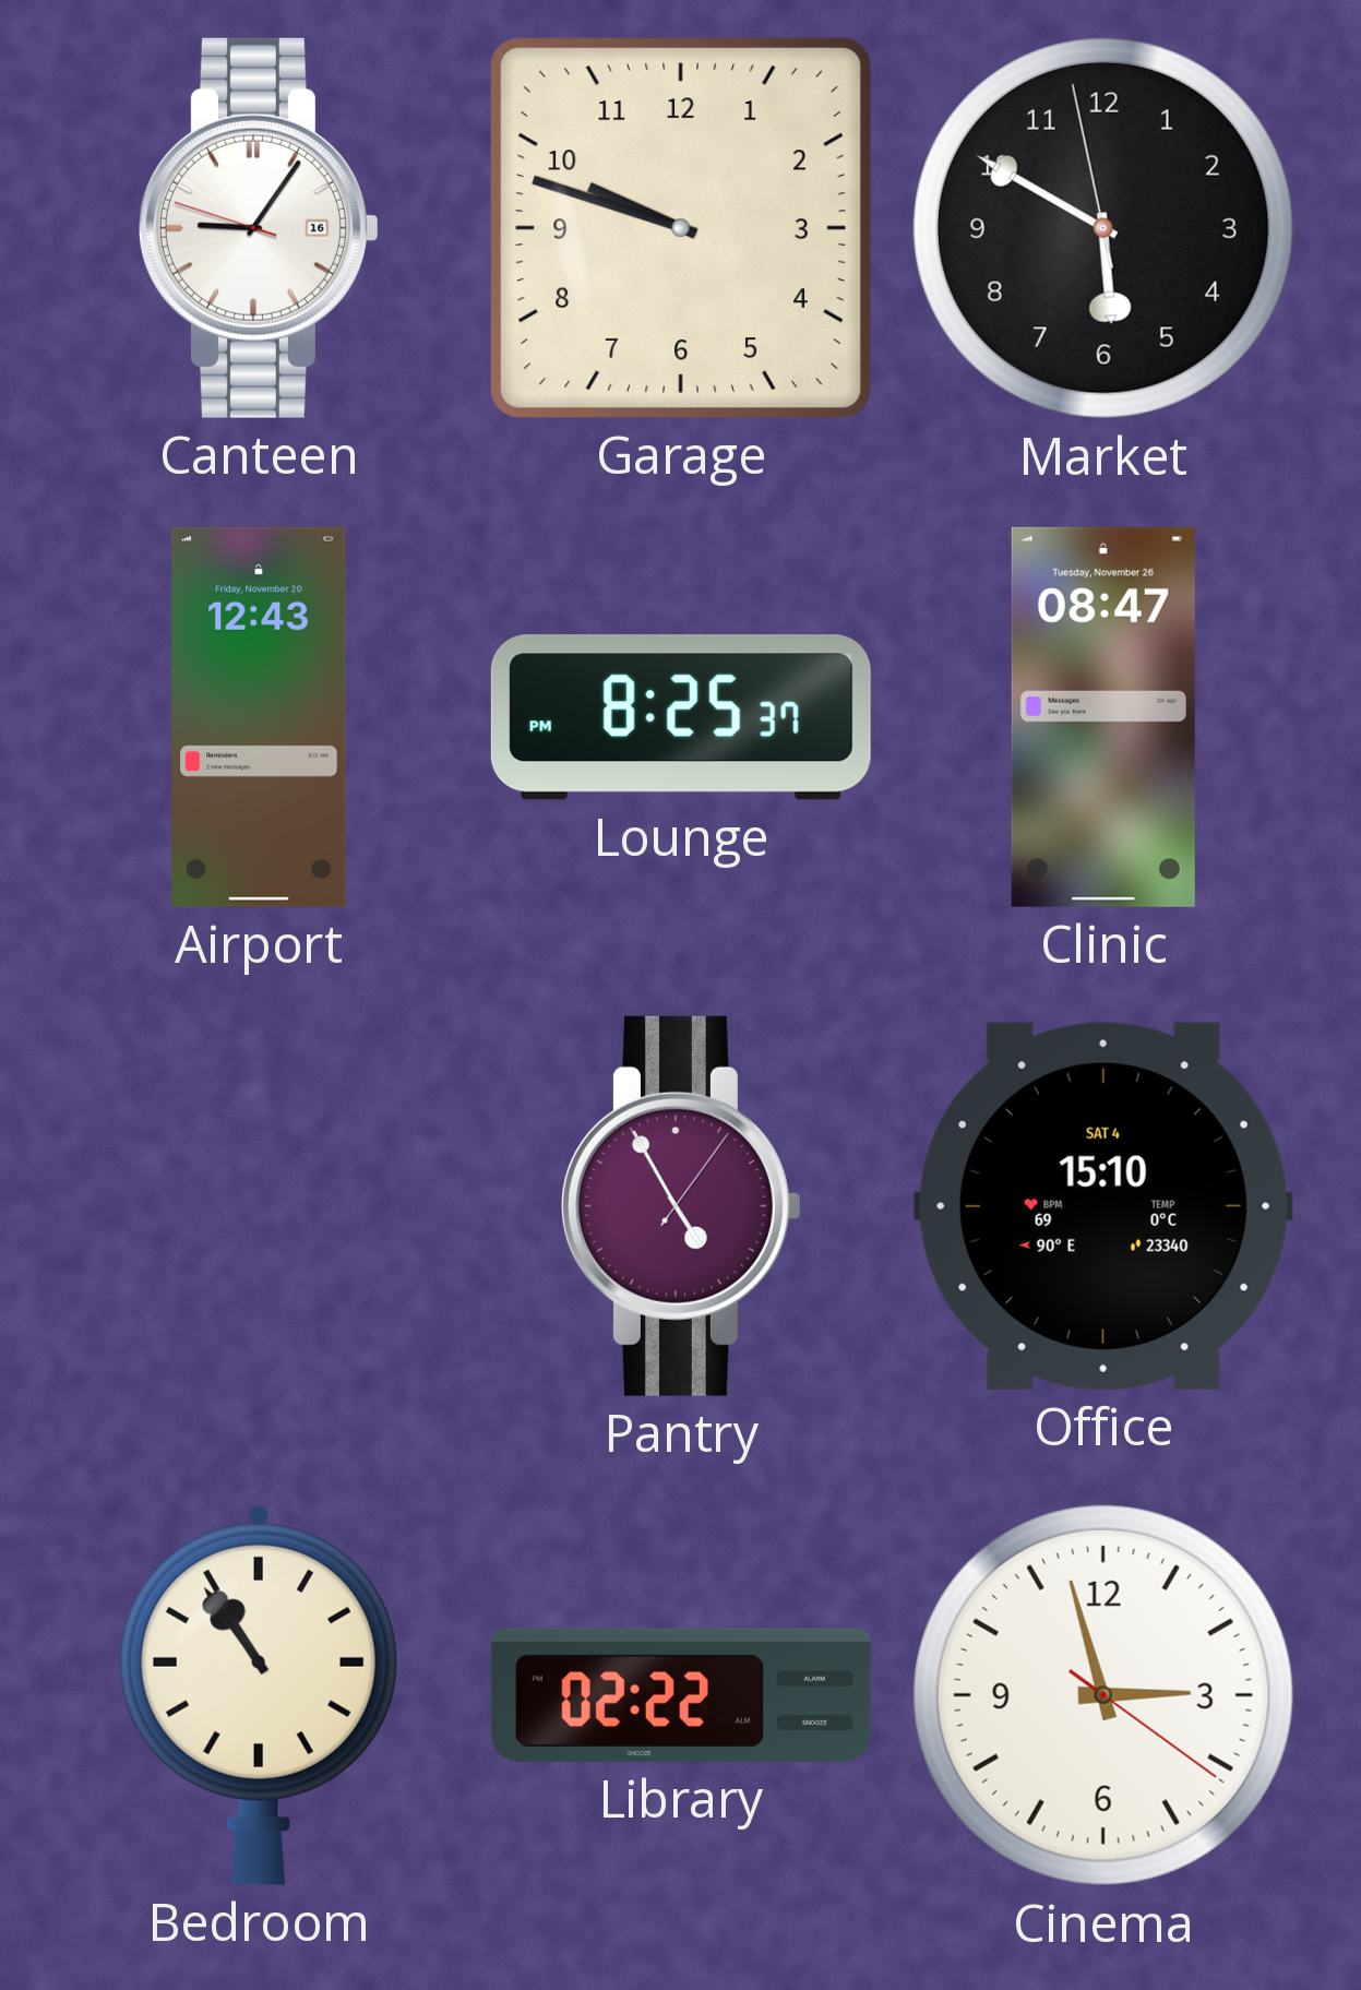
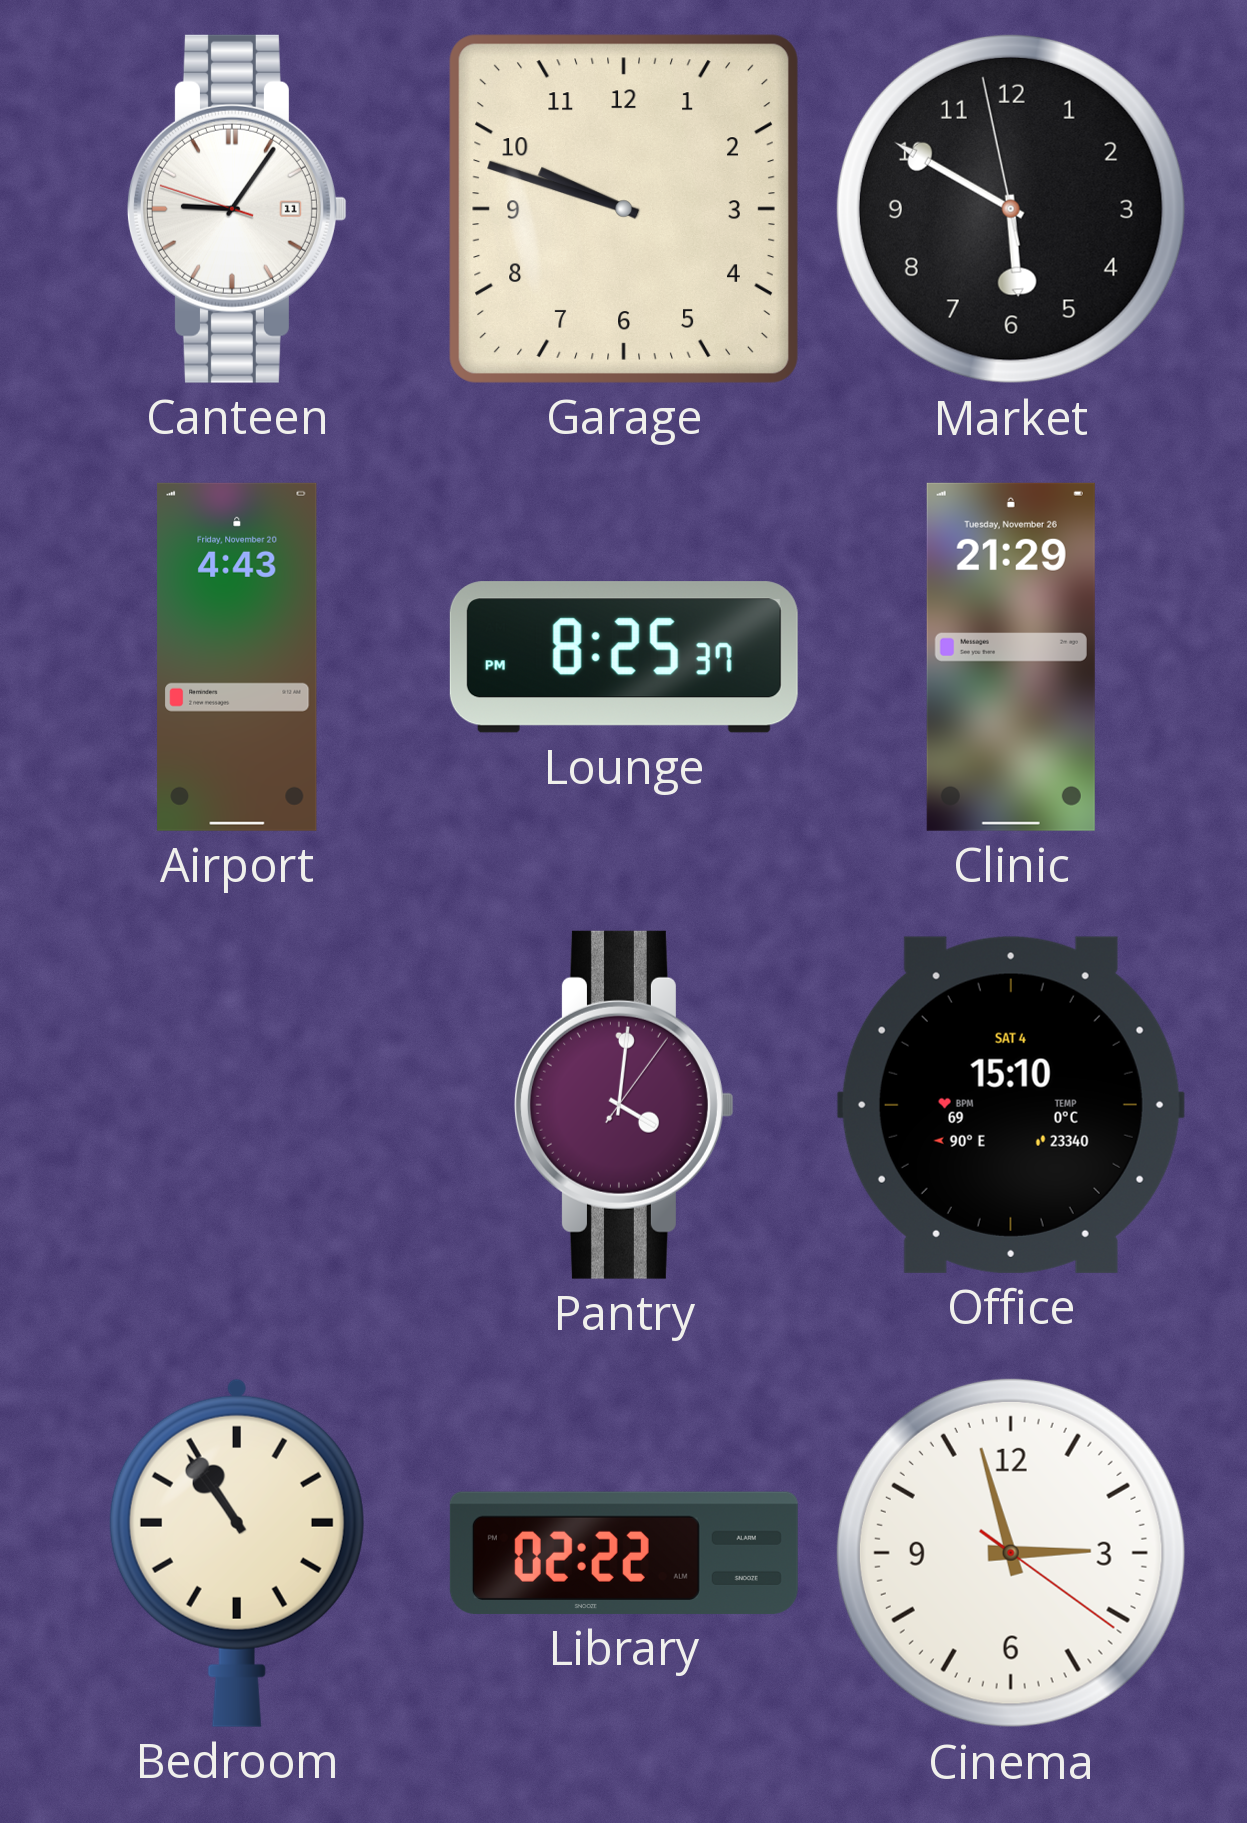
Canteen date: 16 -> 11
Airport: 12:43 -> 4:43
Clinic: 08:47 -> 21:29
Pantry: 4:55 -> 4:01
